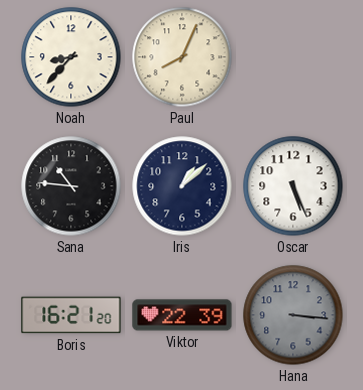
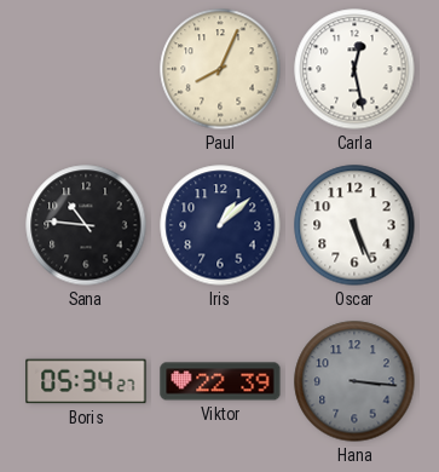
Noah: 8:37 -> none
Carla: none -> 12:28
Boris: 16:21 -> 05:34
